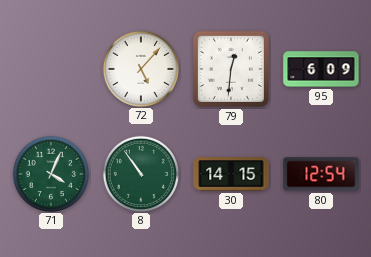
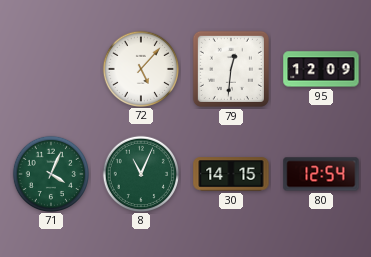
95: 6:09 -> 12:09
8: 10:54 -> 11:04
